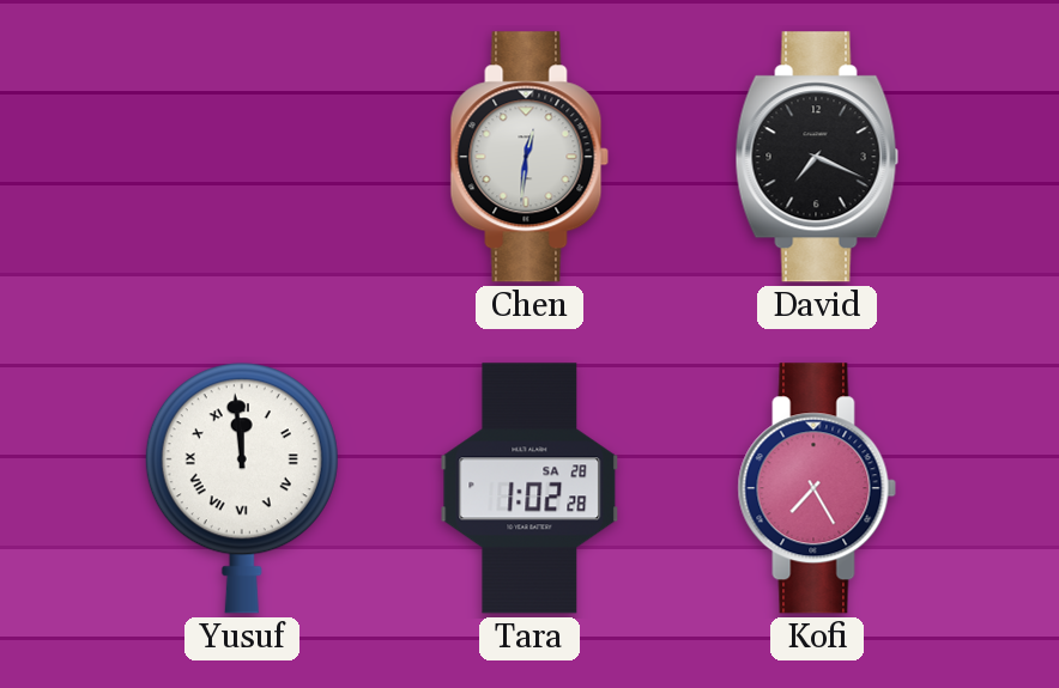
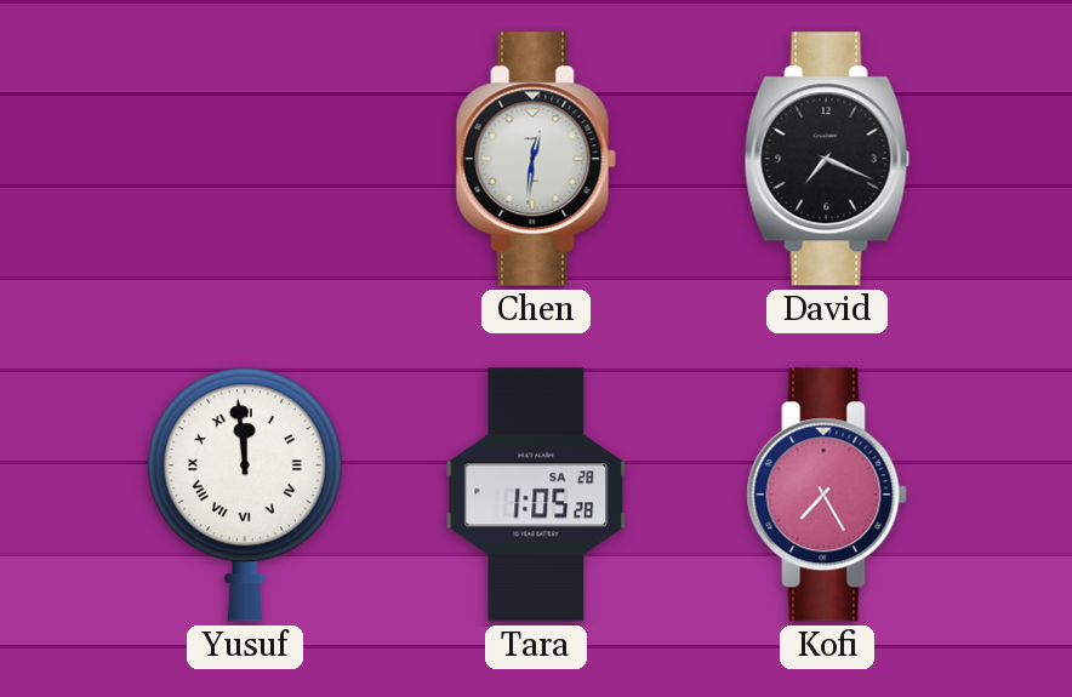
Tara: 1:02 -> 1:05
